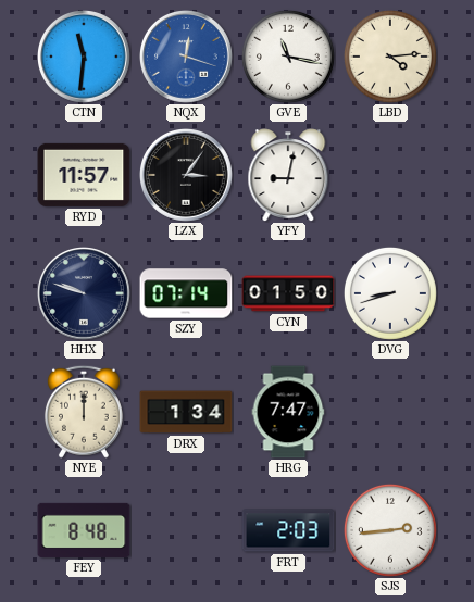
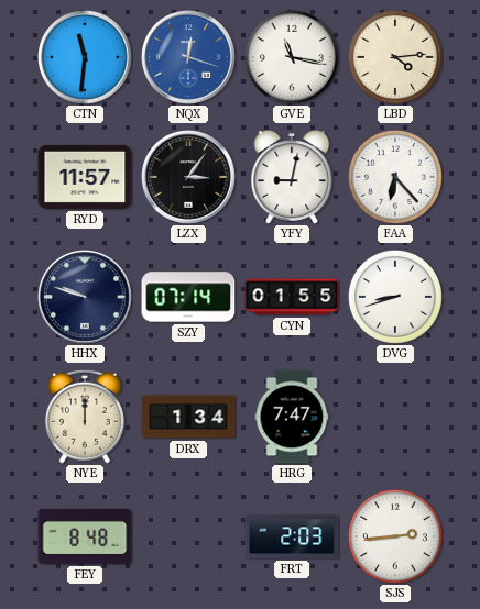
FAA: none -> 6:23
CYN: 01:50 -> 01:55
